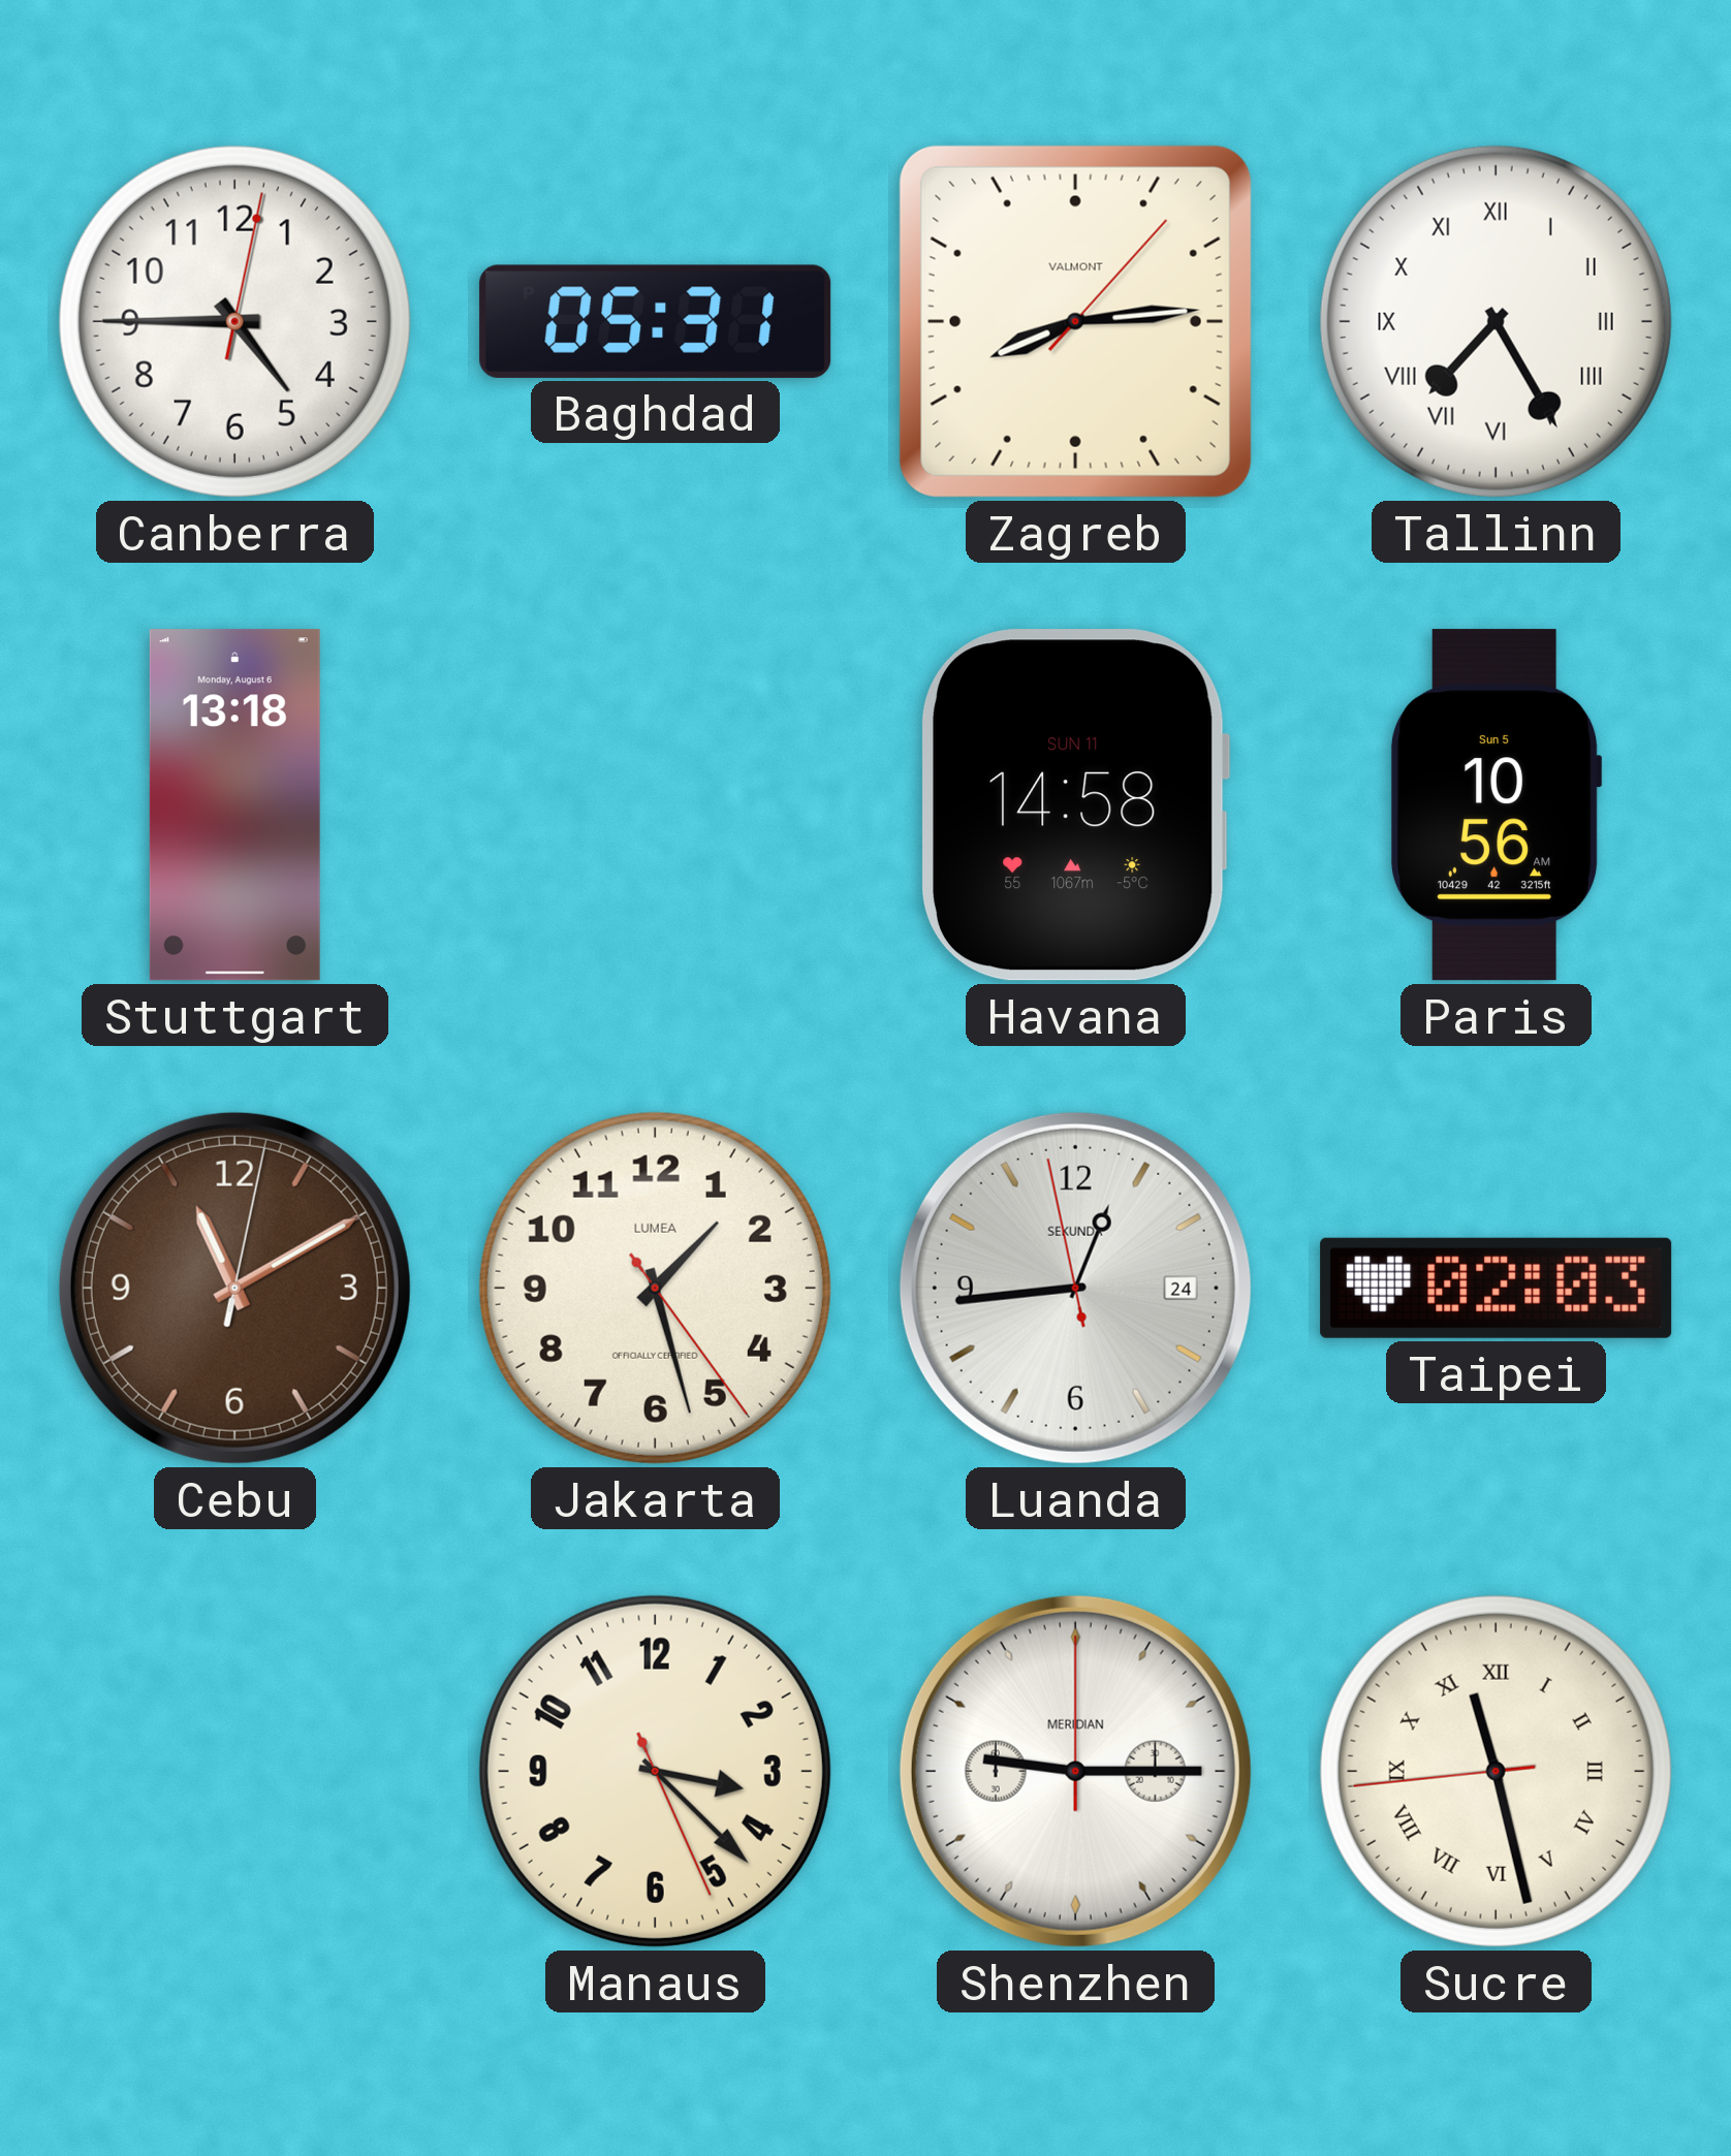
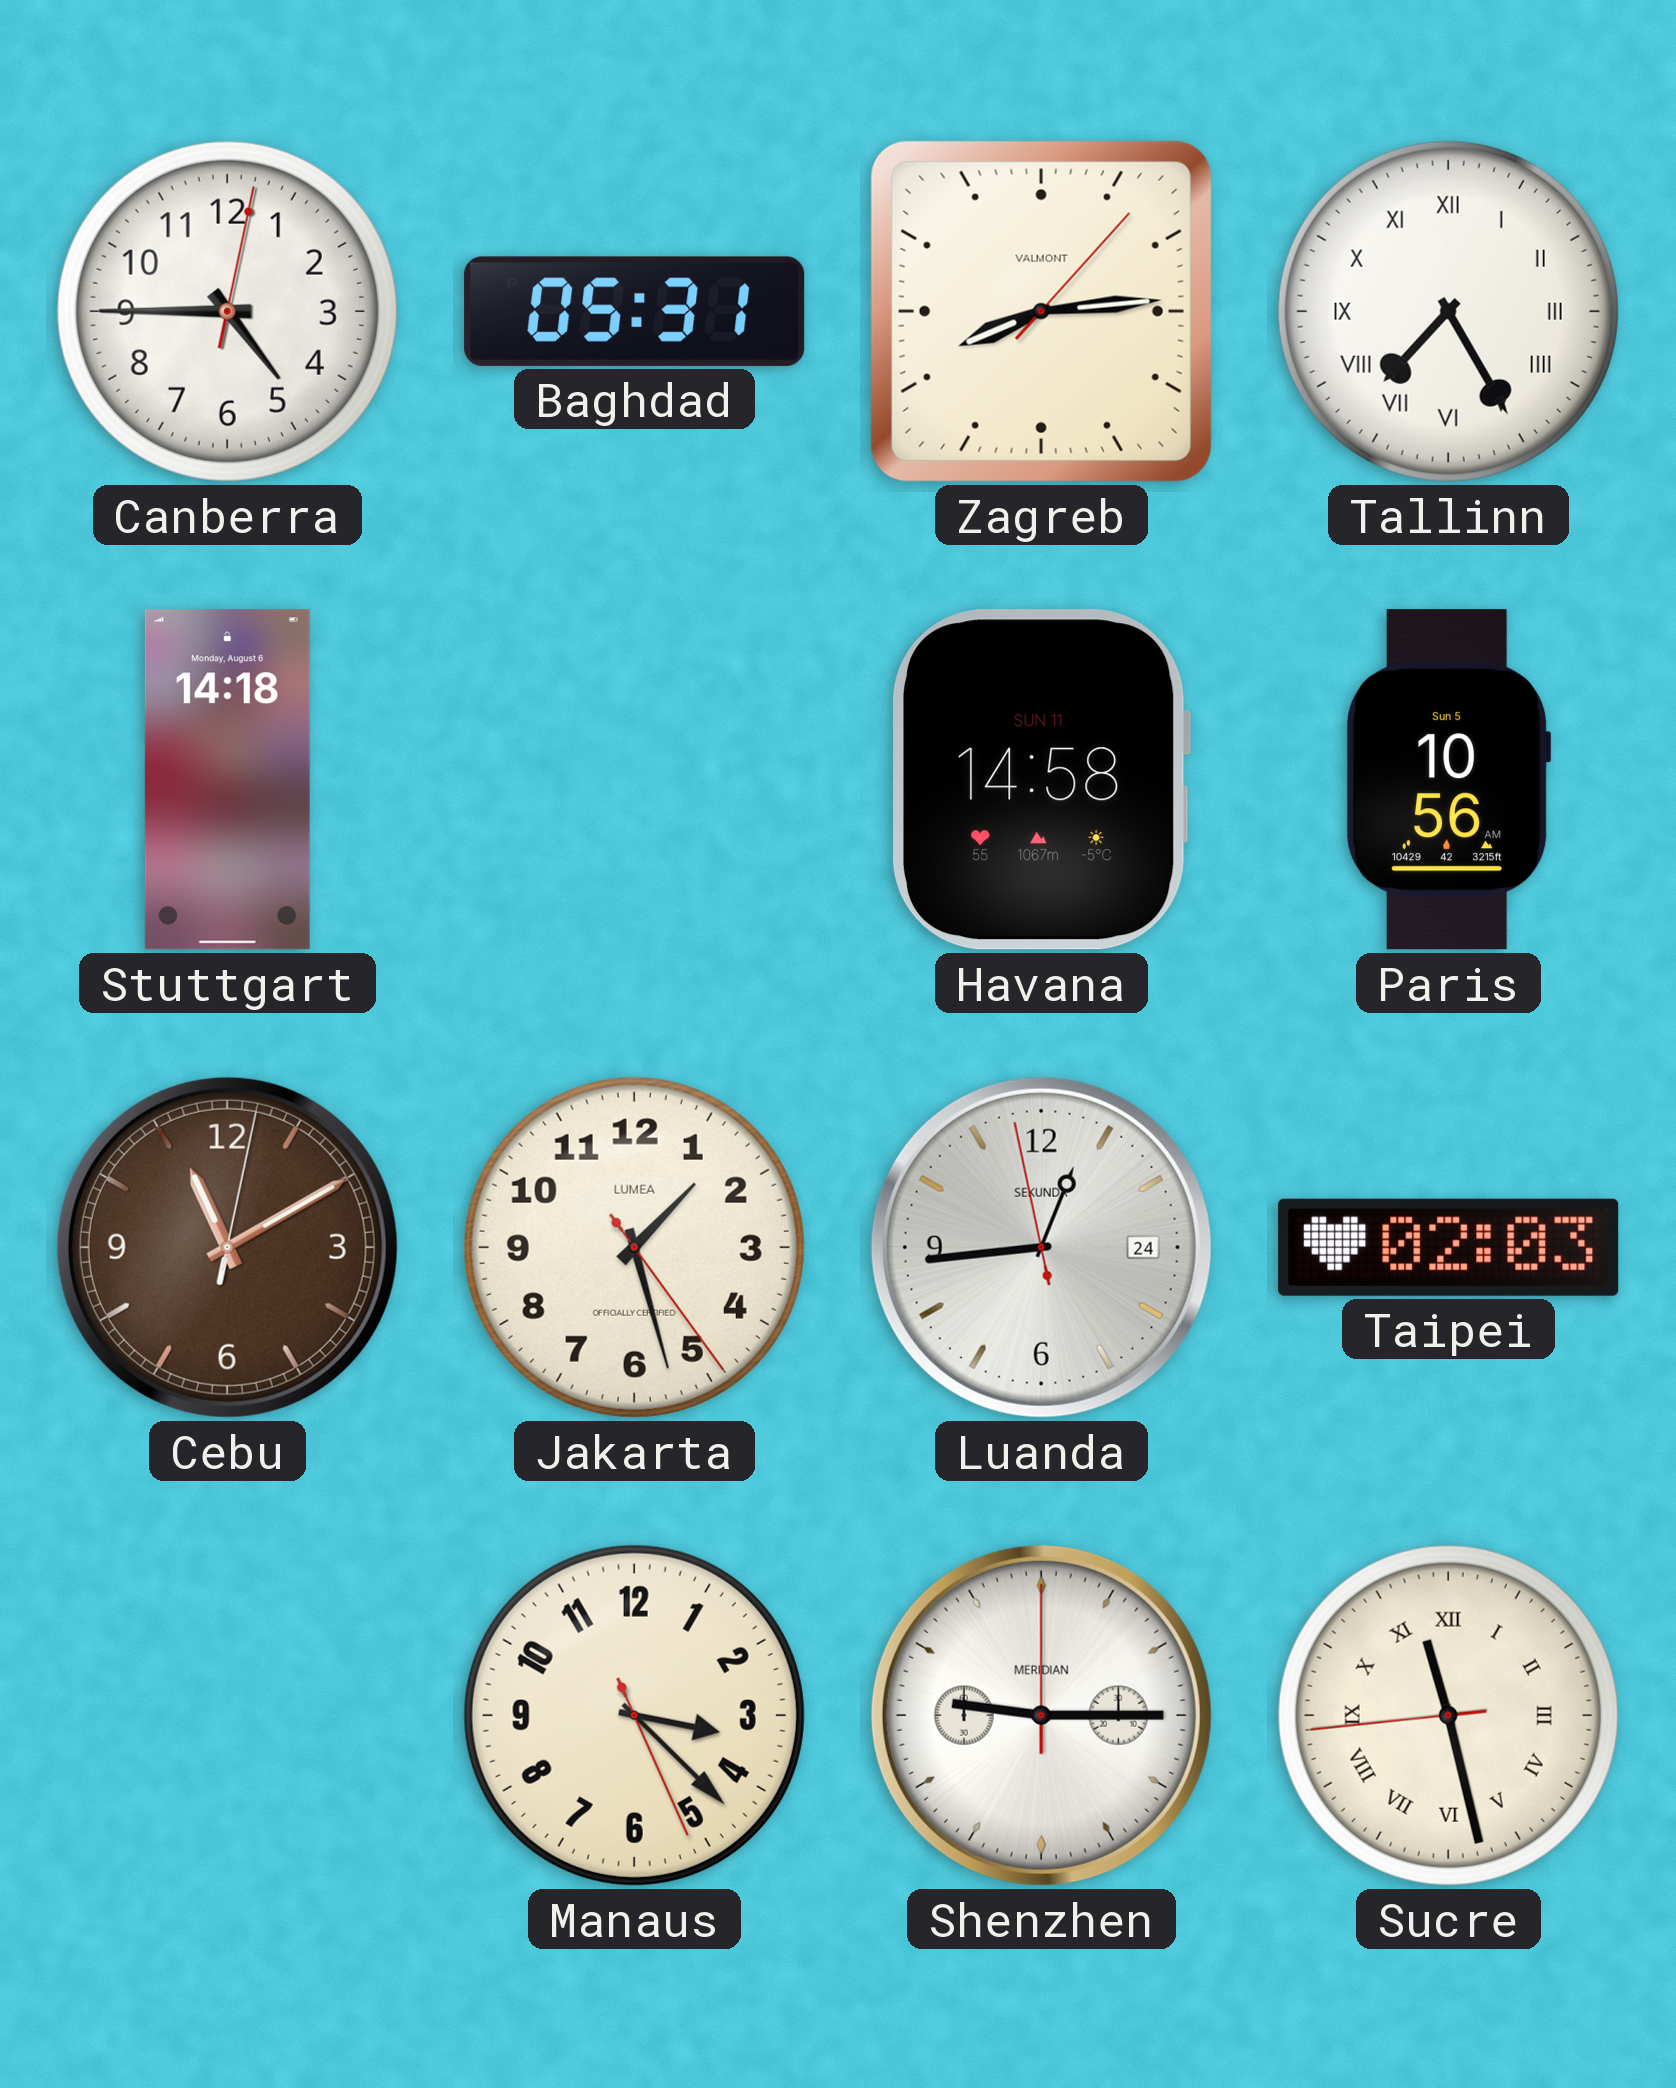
Stuttgart: 13:18 -> 14:18
